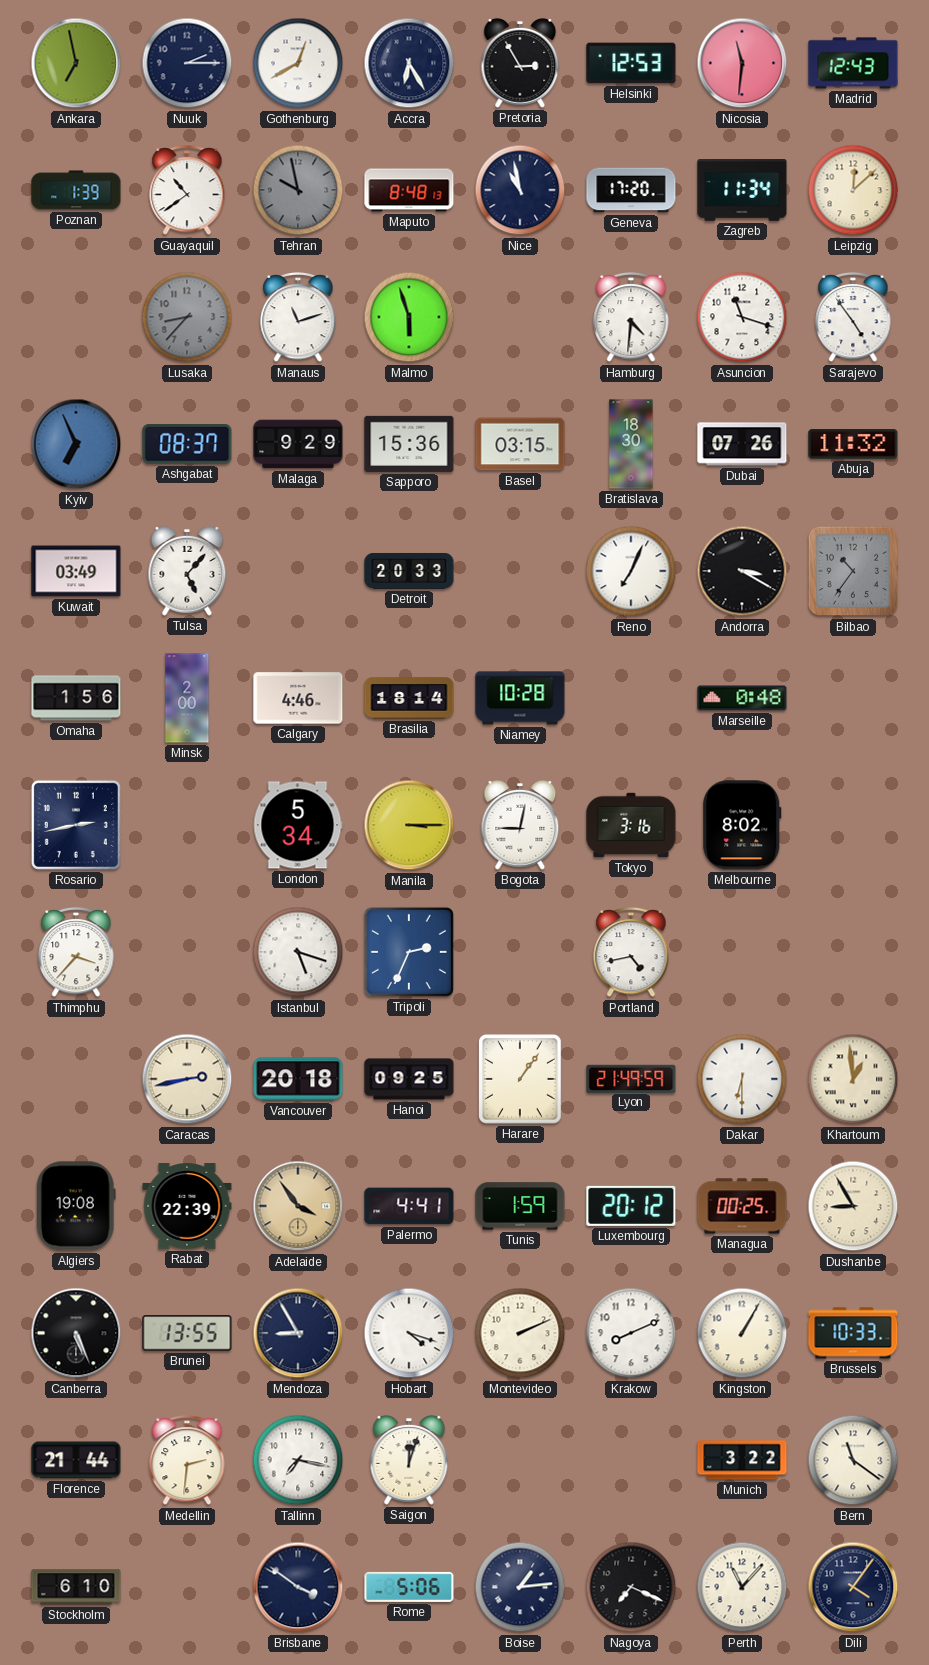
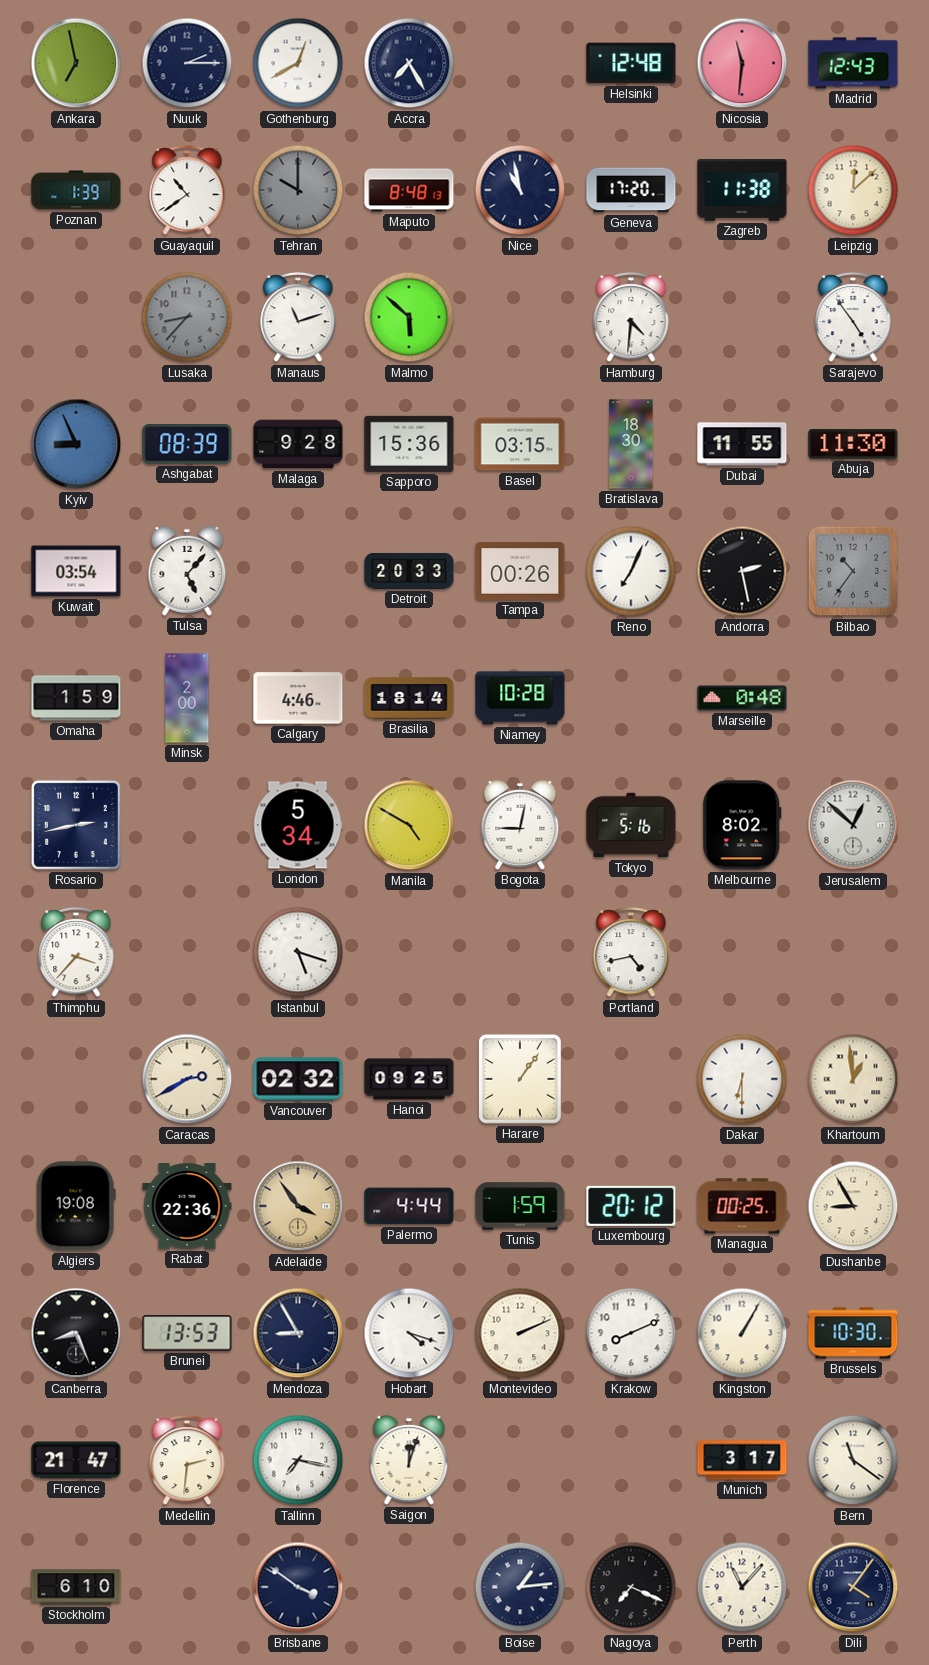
Accra: 6:25 -> 7:25
Pretoria: 2:55 -> none
Helsinki: 12:53 -> 12:48
Tehran: 9:58 -> 10:00
Zagreb: 11:34 -> 11:38
Malmo: 5:57 -> 5:52
Asuncion: 11:18 -> none
Kyiv: 6:56 -> 8:56
Ashgabat: 08:37 -> 08:39
Malaga: 9:29 -> 9:28
Dubai: 07:26 -> 11:55
Abuja: 11:32 -> 11:30
Kuwait: 03:49 -> 03:54
Tampa: none -> 00:26
Andorra: 3:20 -> 2:28
Omaha: 1:56 -> 1:59
Manila: 3:15 -> 4:50
Tokyo: 3:16 -> 5:16
Jerusalem: none -> 12:52
Tripoli: 2:34 -> none
Caracas: 2:43 -> 2:40
Vancouver: 20:18 -> 02:32
Lyon: 21:49 -> none
Rabat: 22:39 -> 22:36
Palermo: 4:41 -> 4:44
Canberra: 5:26 -> 8:26
Brunei: 13:55 -> 13:53
Brussels: 10:33 -> 10:30
Florence: 21:44 -> 21:47
Munich: 3:22 -> 3:17
Rome: 5:06 -> none
